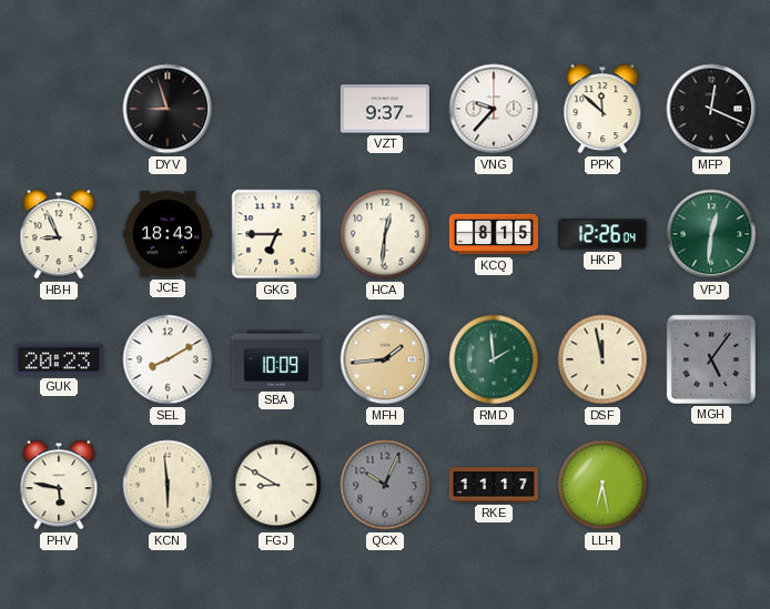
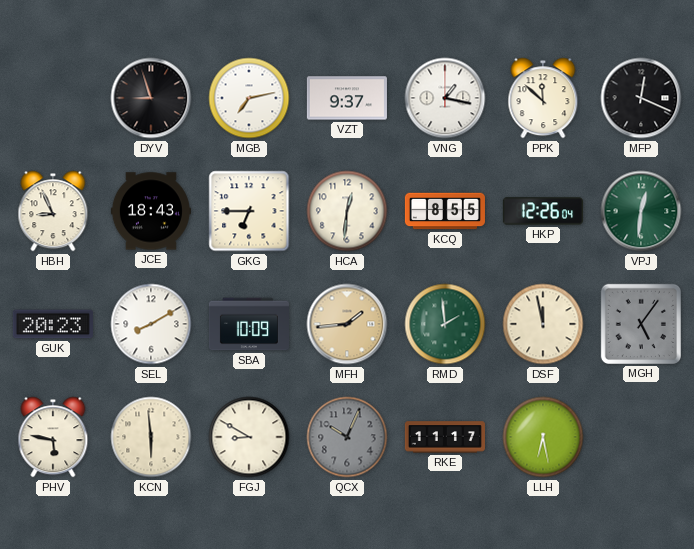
MGB: none -> 7:13
VNG: 9:37 -> 1:17
KCQ: 8:15 -> 8:55
